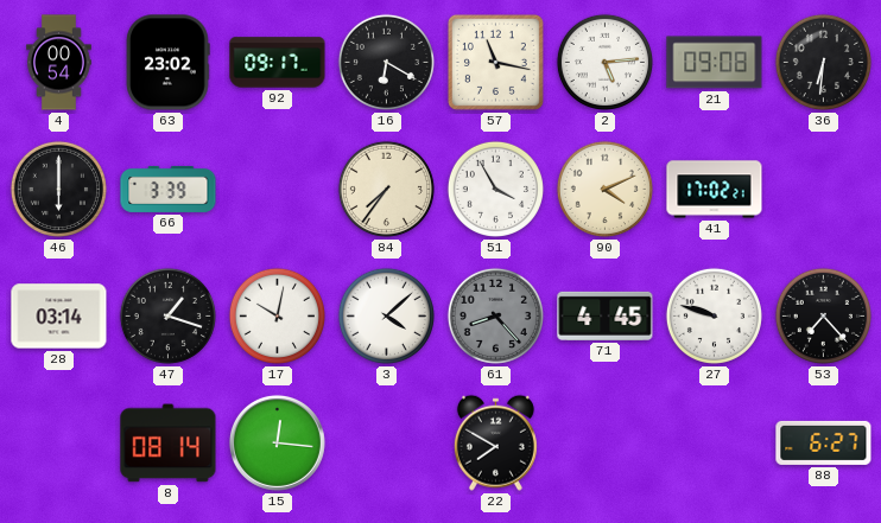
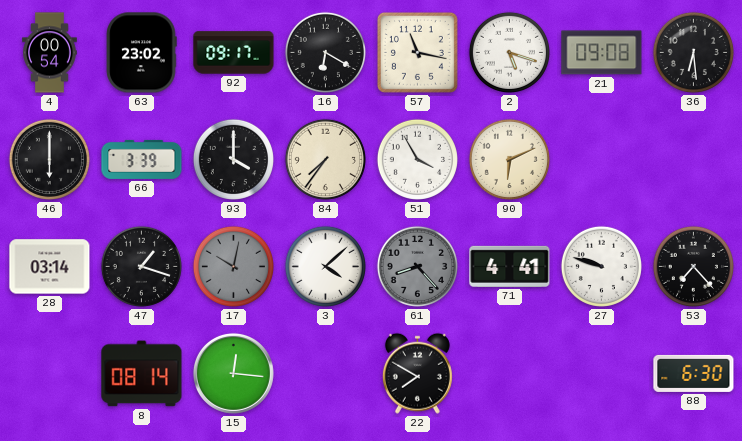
2: 5:14 -> 5:18
36: 6:31 -> 6:29
93: none -> 4:00
90: 4:11 -> 6:11
41: 17:02 -> none
17 dial: white -> grey
71: 4:45 -> 4:41
88: 6:27 -> 6:30
